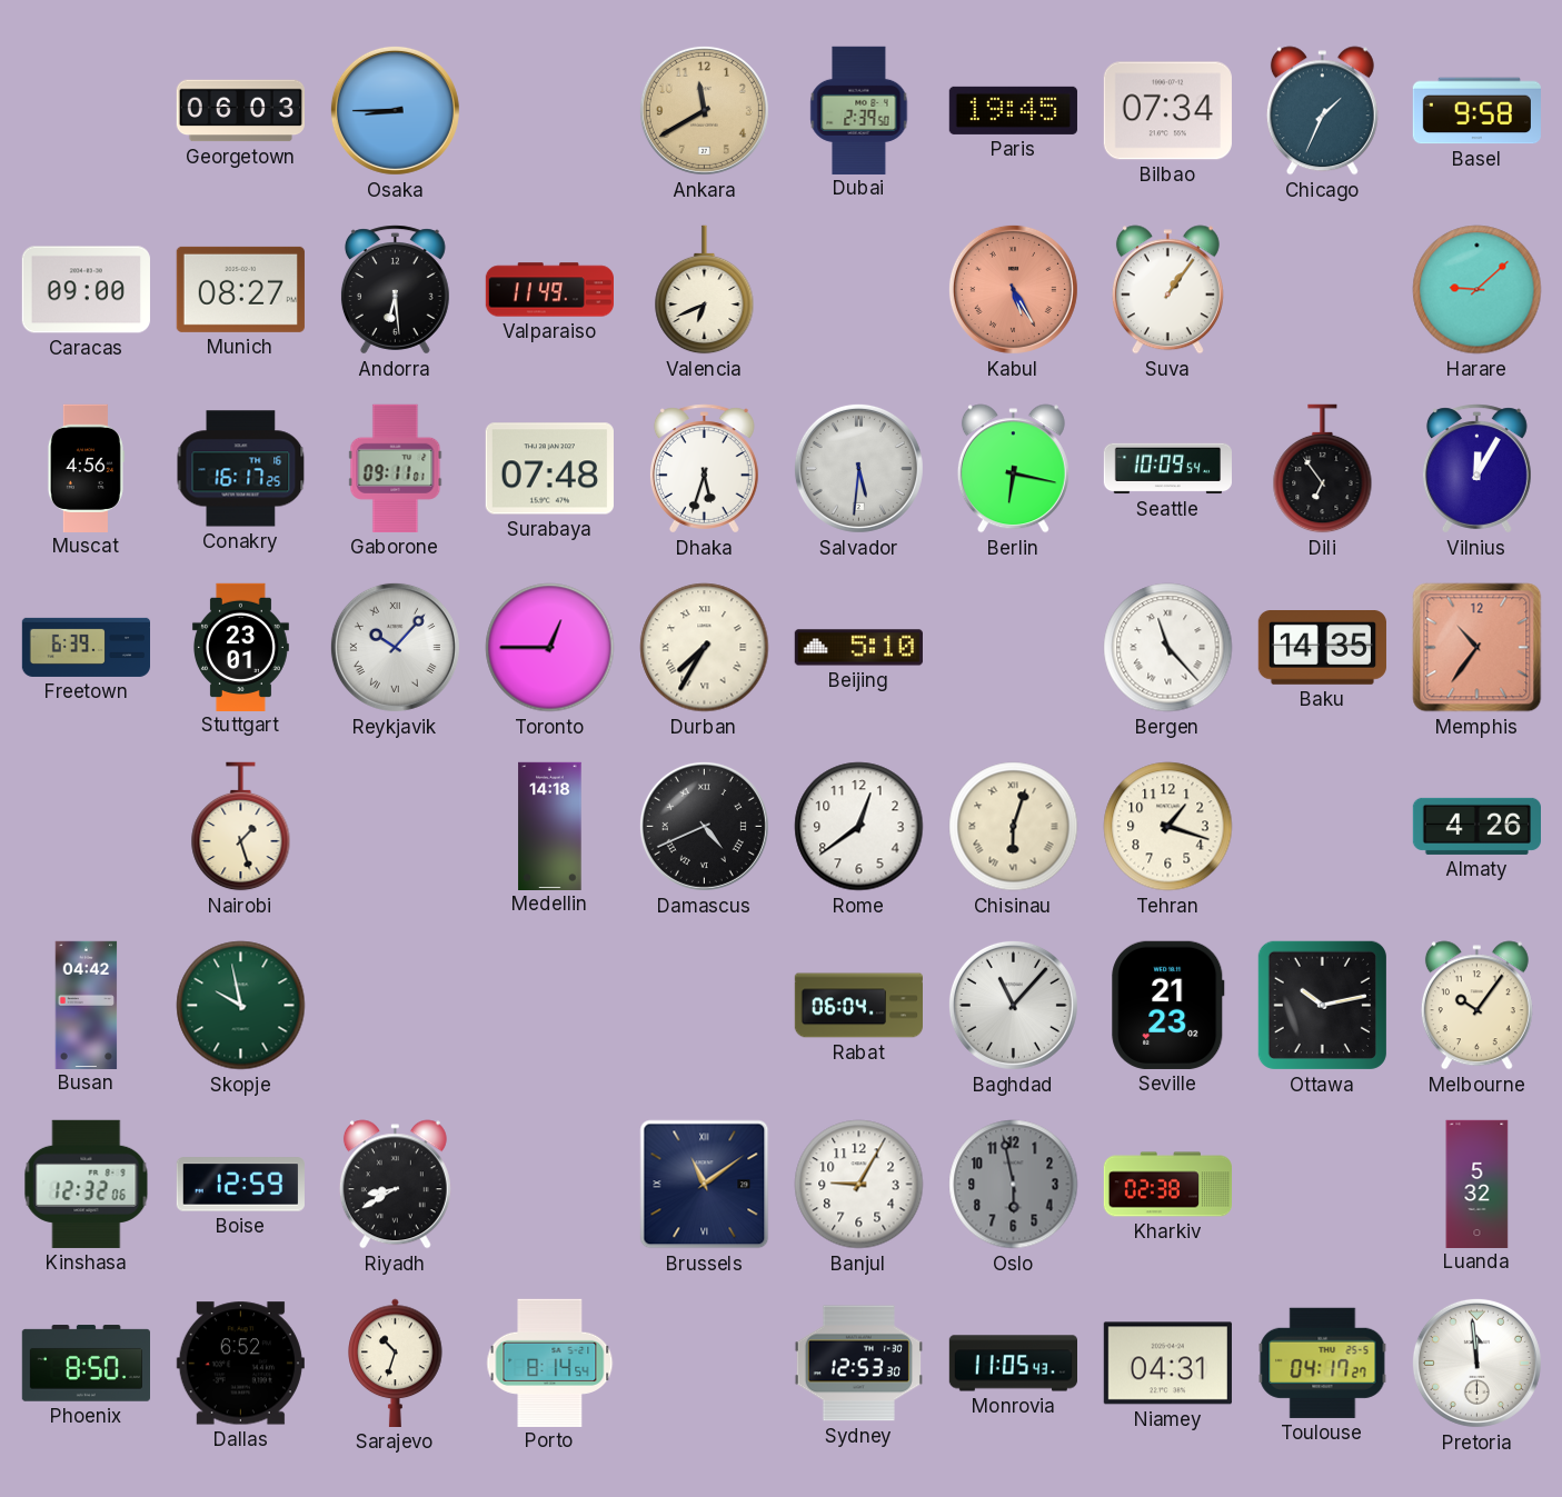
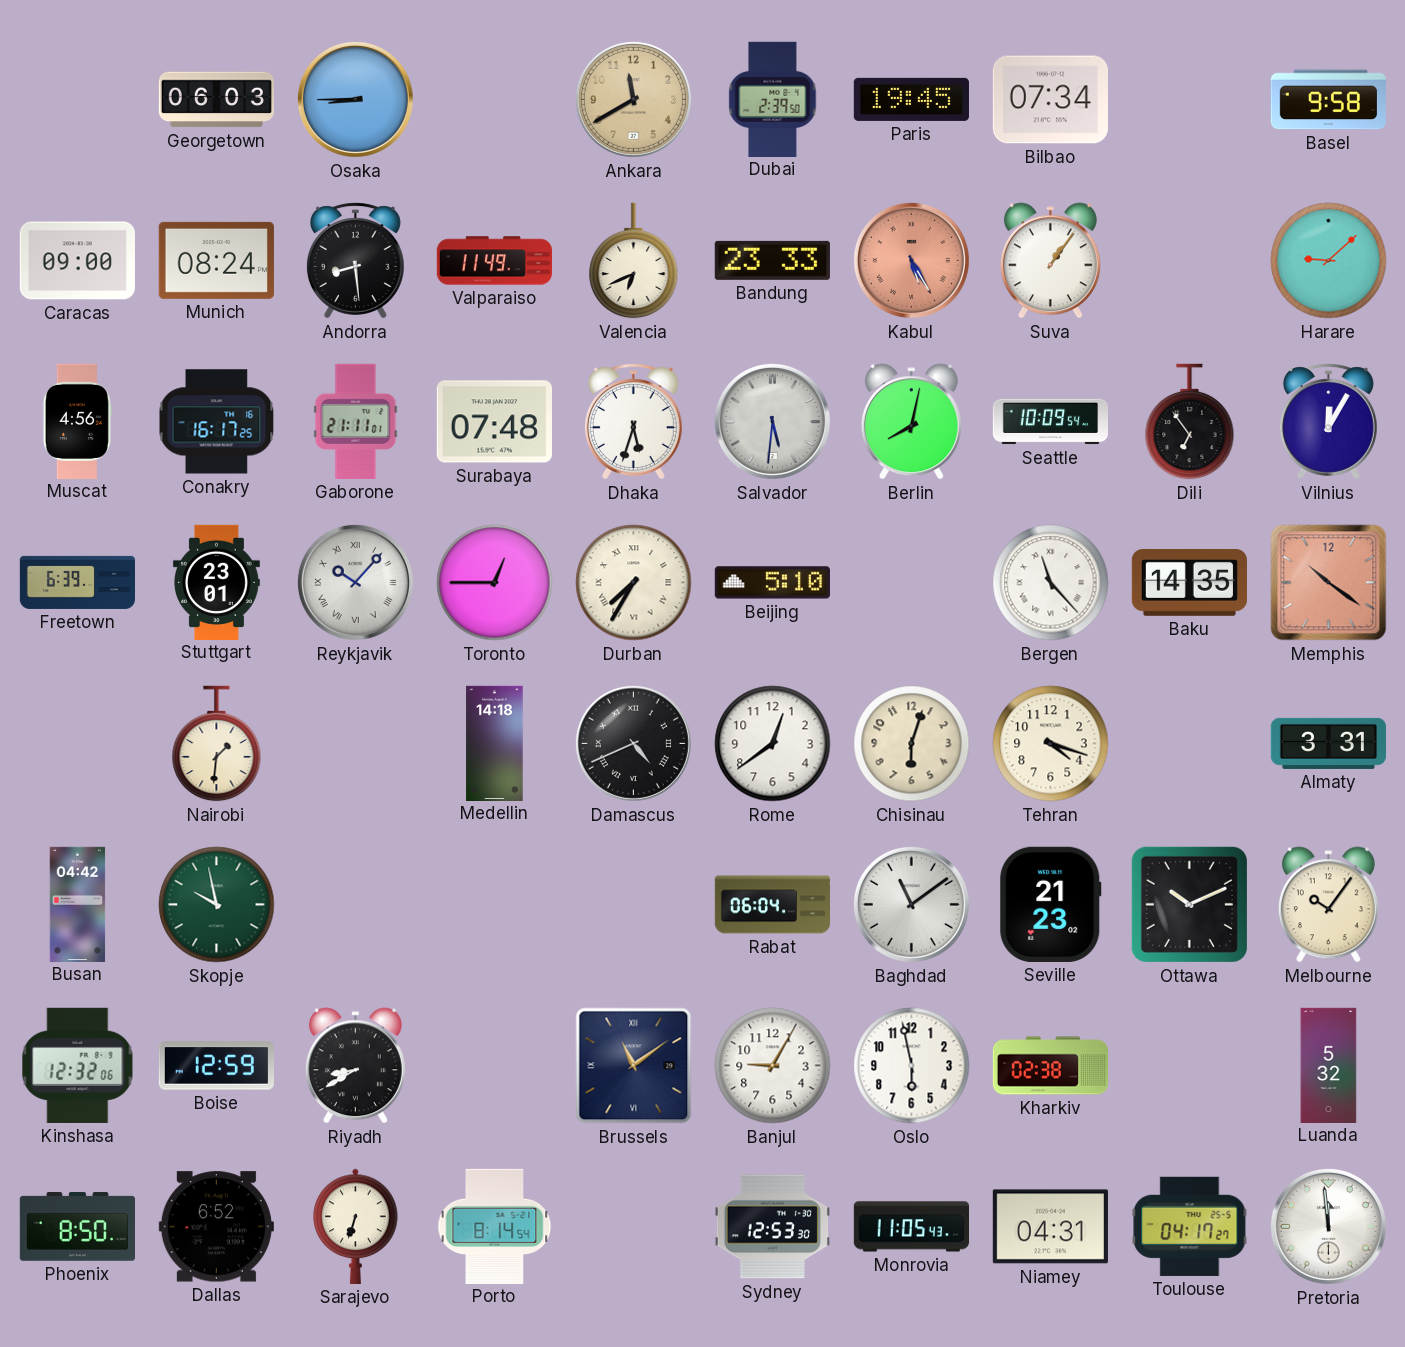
Chicago: 1:34 -> none
Munich: 08:27 -> 08:24
Andorra: 6:29 -> 8:29
Bandung: none -> 23:33
Gaborone: 09:11 -> 21:11
Berlin: 6:17 -> 8:02
Memphis: 10:36 -> 10:21
Nairobi: 1:27 -> 1:31
Chisinau numerals: Roman -> Arabic
Tehran: 1:18 -> 4:18
Almaty: 4:26 -> 3:31
Baghdad: 11:07 -> 11:09
Ottawa: 10:13 -> 10:11
Oslo dial: grey -> white
Sarajevo: 10:33 -> 6:33
